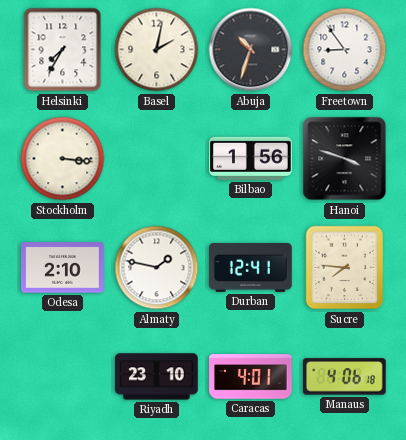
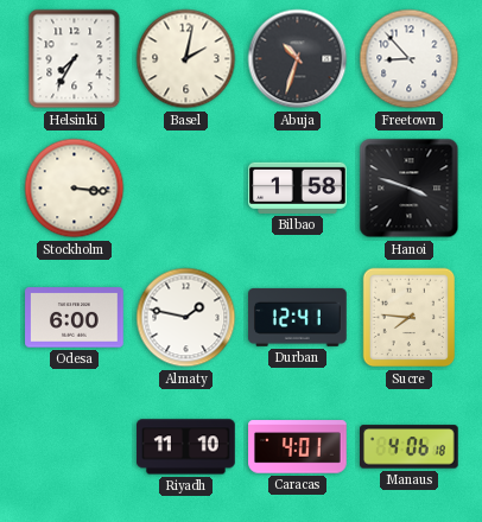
Freetown: 8:54 -> 8:53
Bilbao: 1:56 -> 1:58
Odesa: 2:10 -> 6:00
Riyadh: 23:10 -> 11:10
